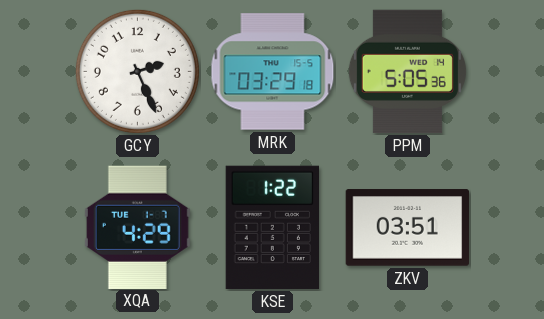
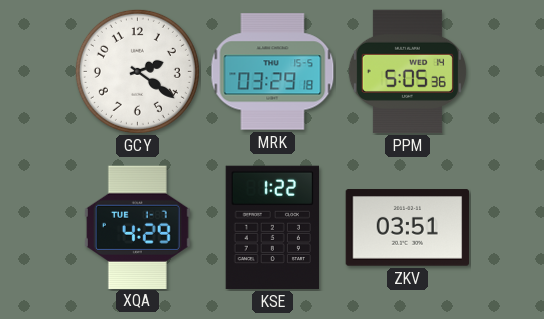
GCY: 2:26 -> 2:21
